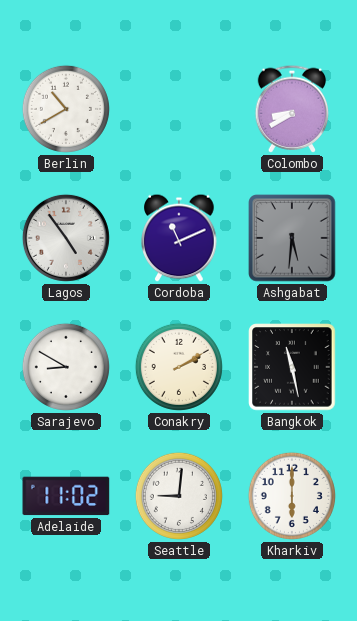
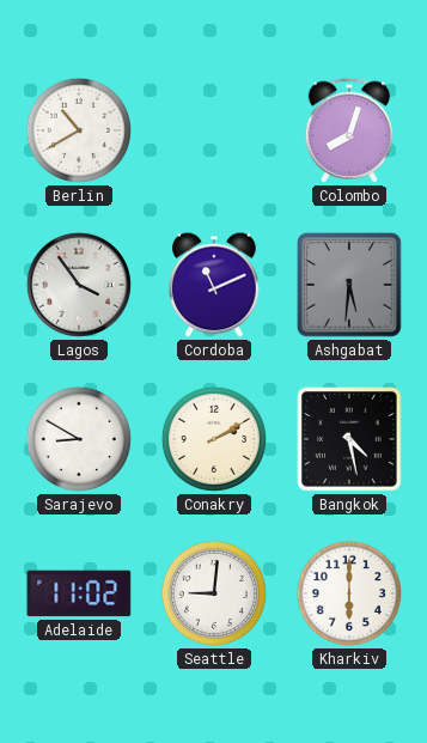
Colombo: 8:40 -> 8:03
Lagos: 4:54 -> 3:54
Bangkok: 11:28 -> 4:28
